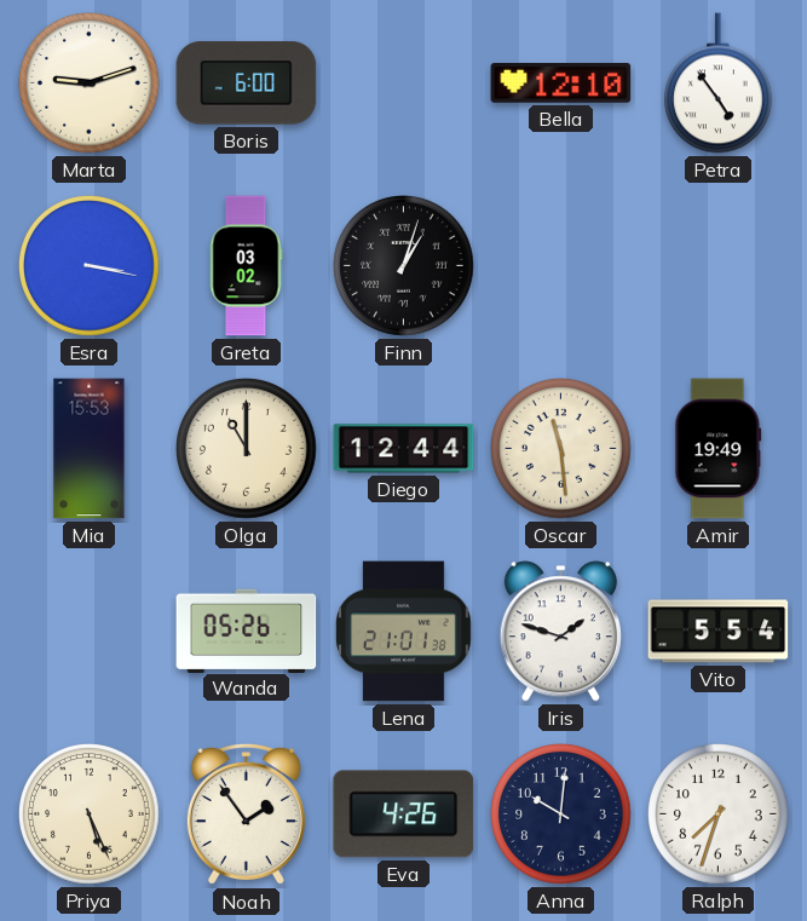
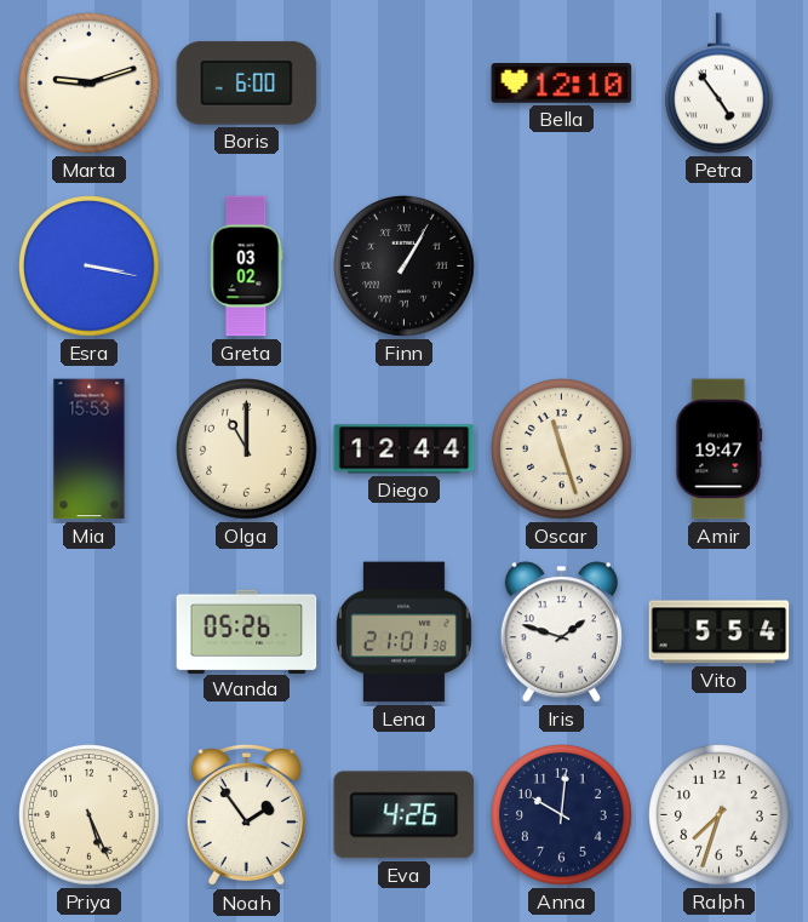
Finn: 1:03 -> 1:05
Oscar: 11:29 -> 11:27
Amir: 19:49 -> 19:47
